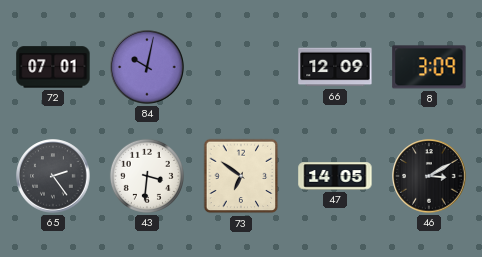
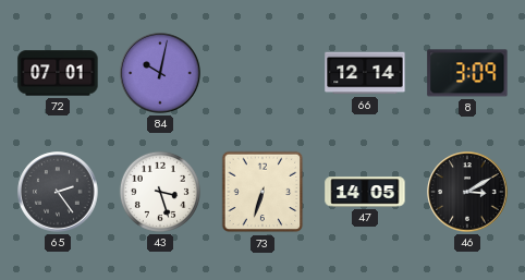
66: 12:09 -> 12:14
43: 3:31 -> 3:27
73: 6:51 -> 6:33
